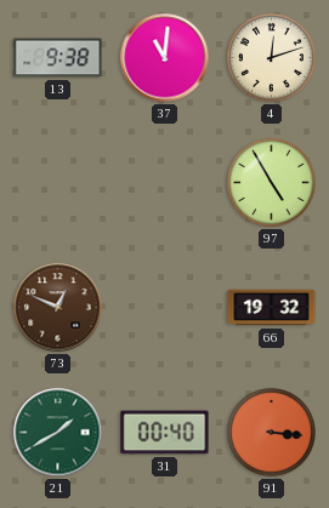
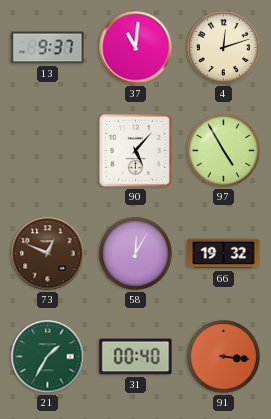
13: 9:38 -> 9:37
90: none -> 5:07
58: none -> 12:05
21: 1:40 -> 1:35
